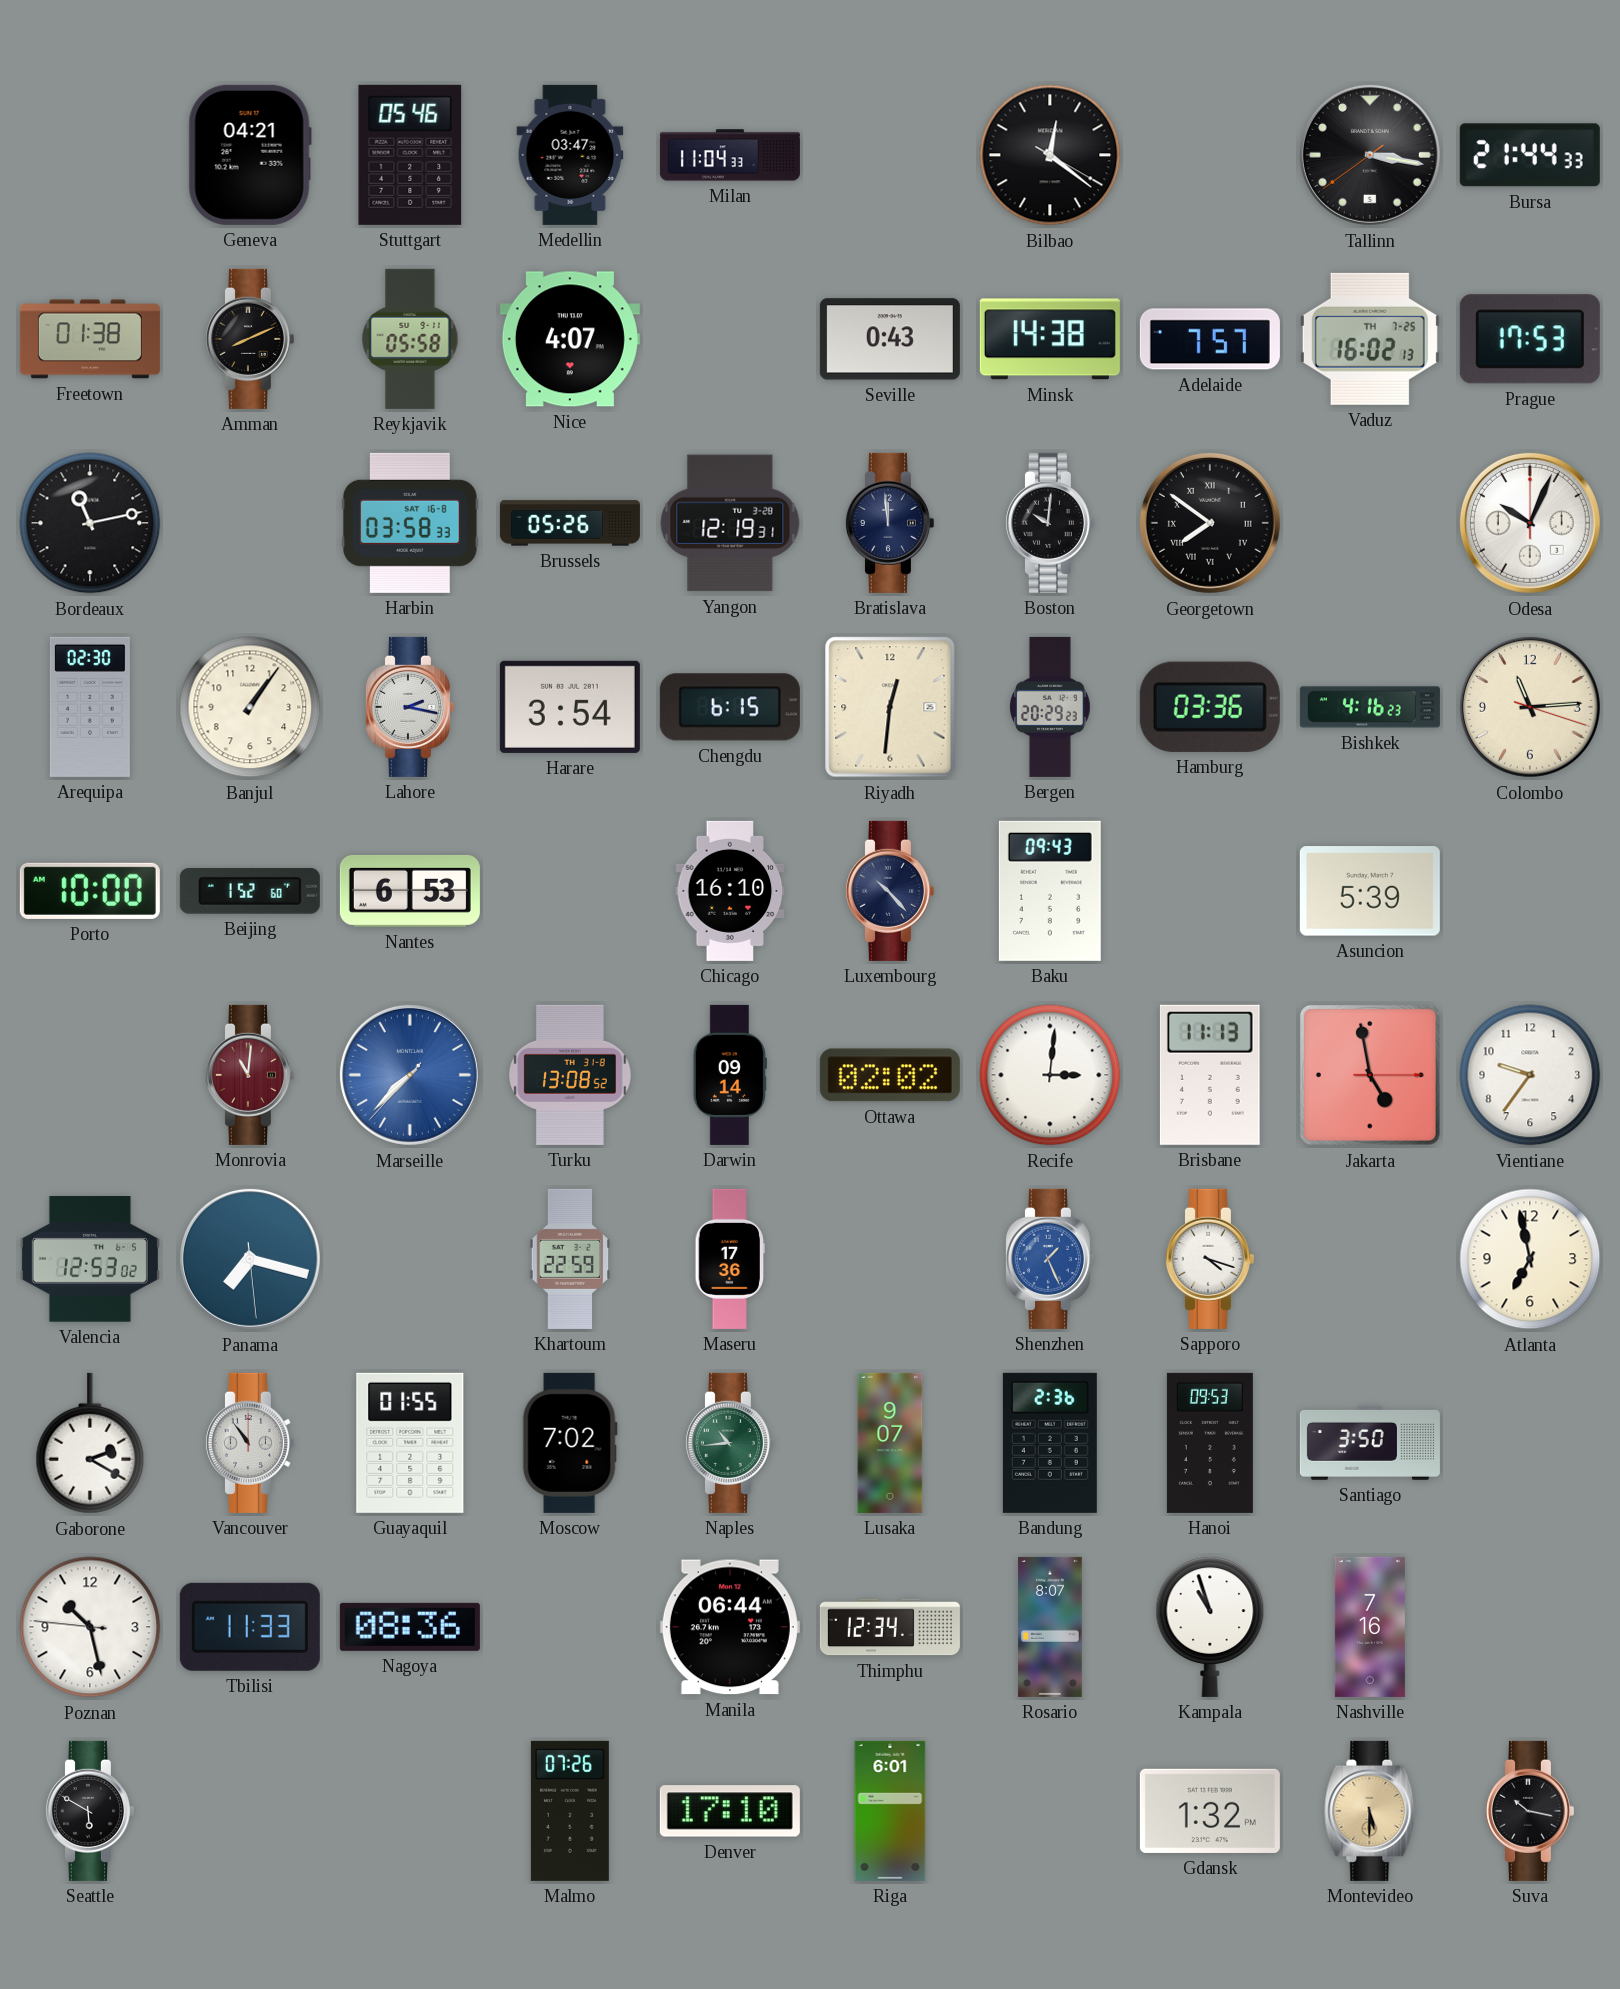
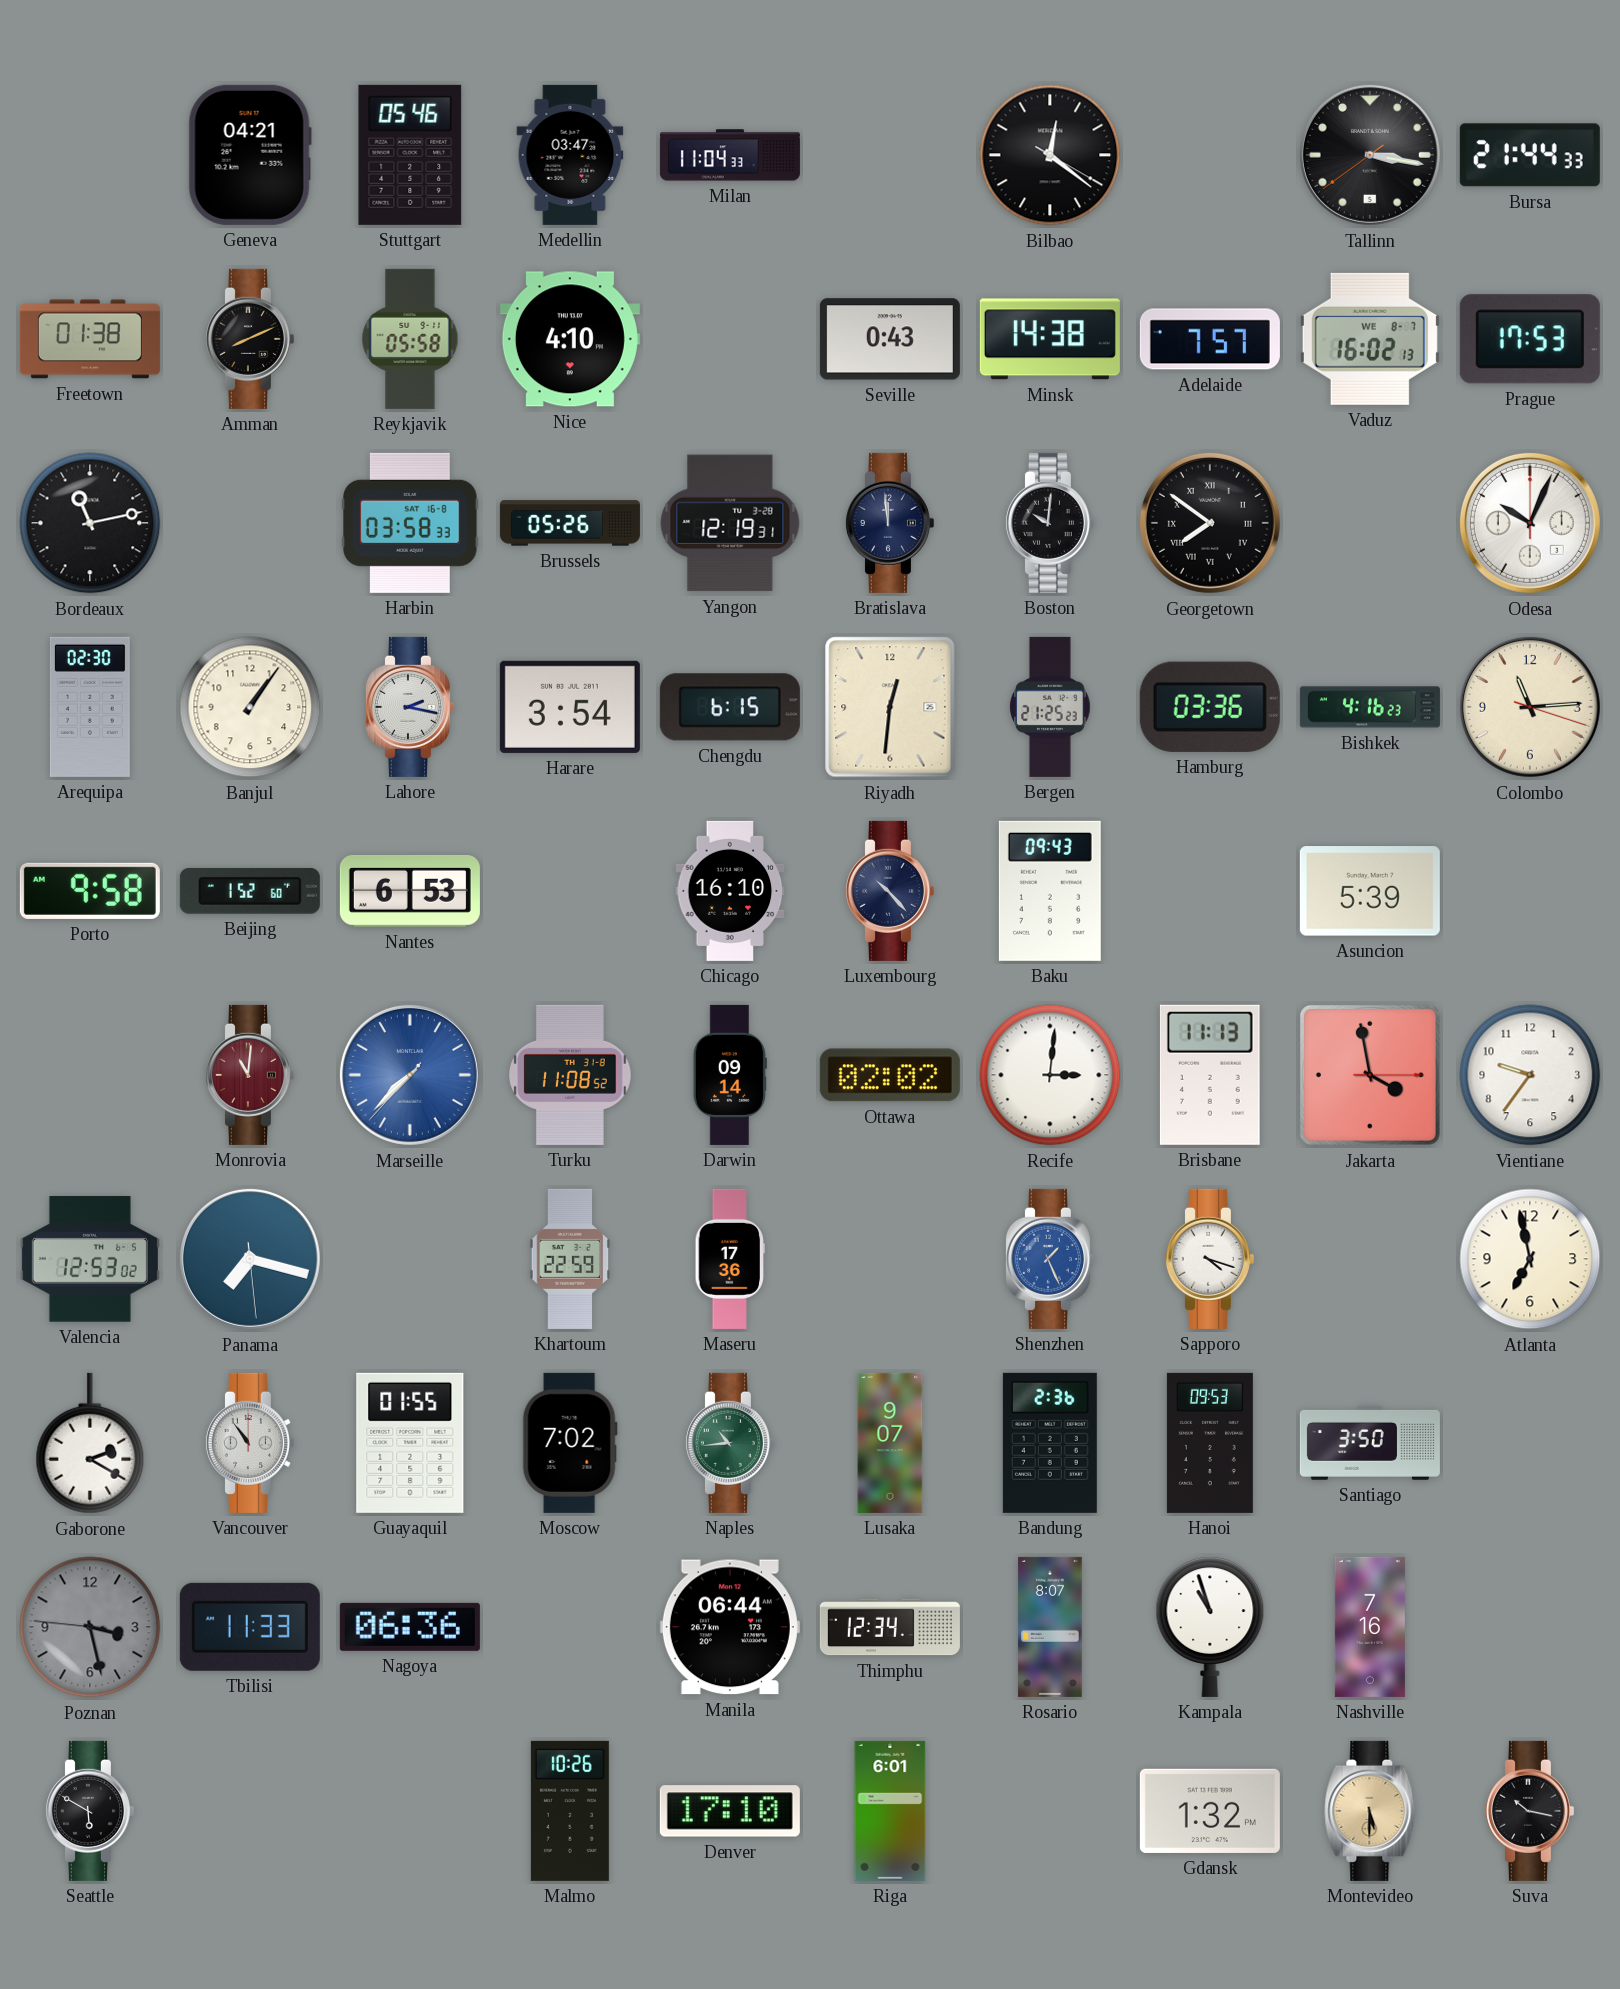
Nice: 4:07 -> 4:10
Vaduz date: TH 7-25 -> WE 8-7
Bergen: 20:29 -> 21:25
Porto: 10:00 -> 9:58
Turku: 13:08 -> 11:08
Jakarta: 4:58 -> 3:58
Poznan: 10:27 -> 3:27
Poznan dial: white -> grey
Nagoya: 08:36 -> 06:36
Malmo: 07:26 -> 10:26
